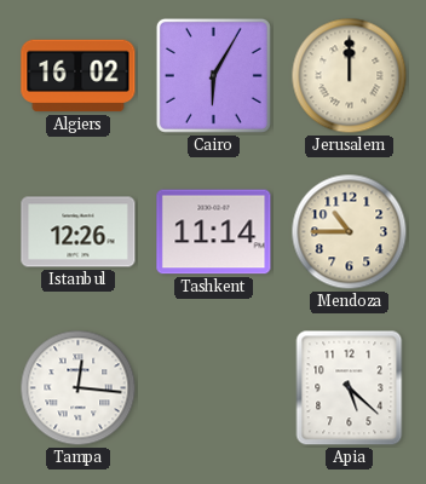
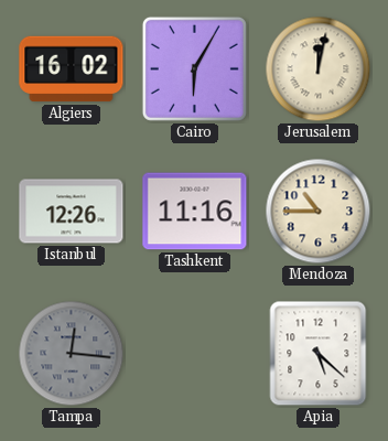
Jerusalem: 12:00 -> 12:02
Tashkent: 11:14 -> 11:16
Tampa dial: white -> grey
